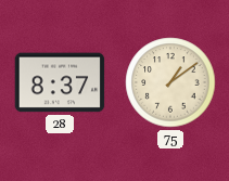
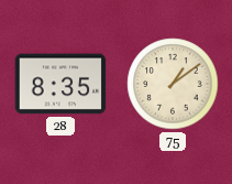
28: 8:37 -> 8:35
